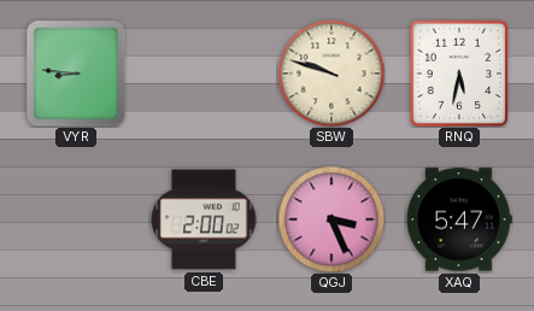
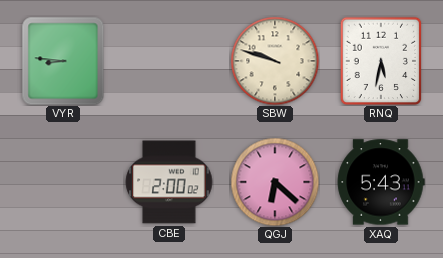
QGJ: 3:26 -> 6:22
XAQ: 5:47 -> 5:43
